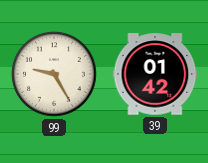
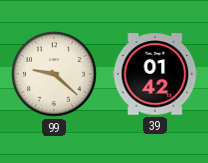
99: 9:25 -> 9:22
